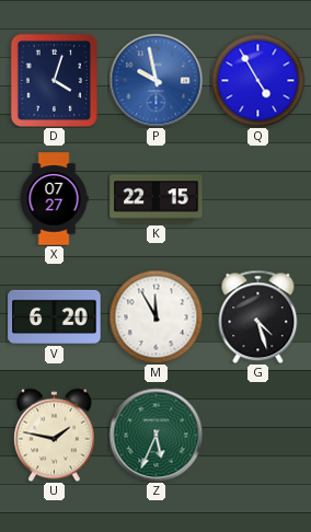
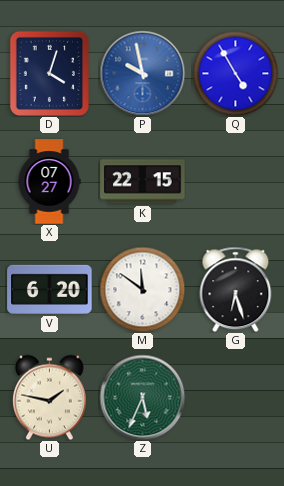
M: 11:55 -> 11:51
G: 4:27 -> 6:27
